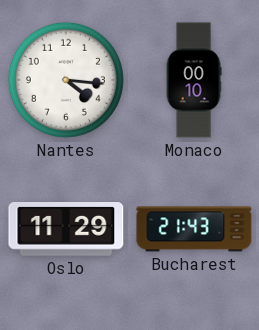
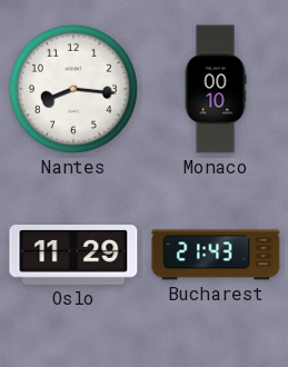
Nantes: 4:16 -> 8:16
